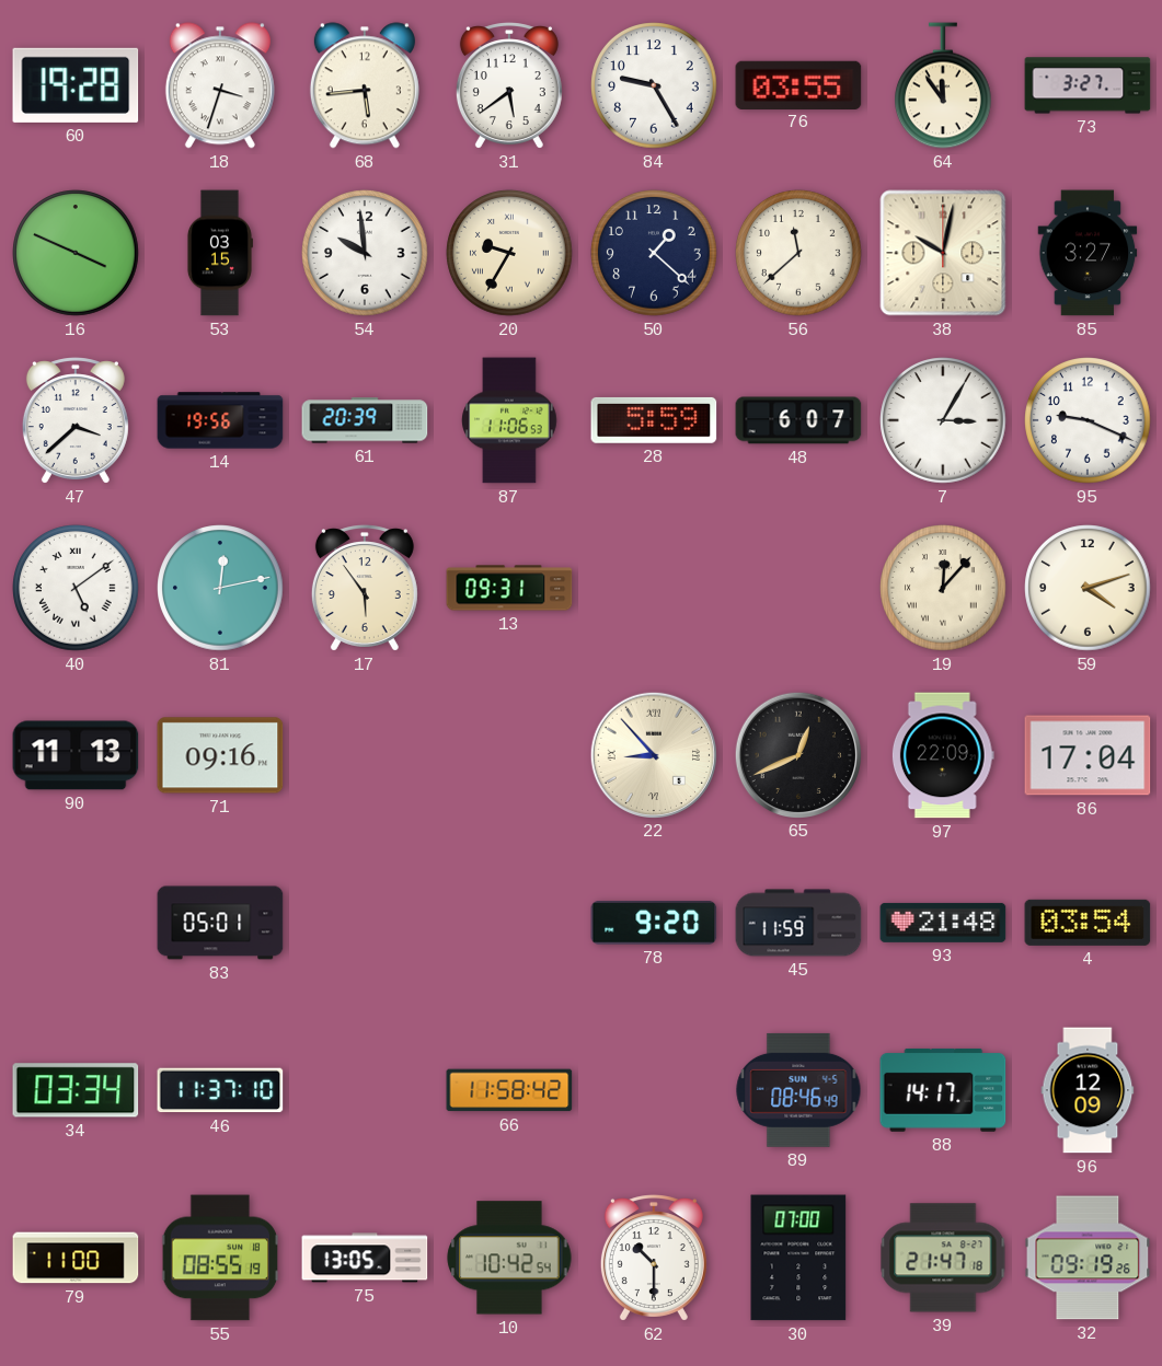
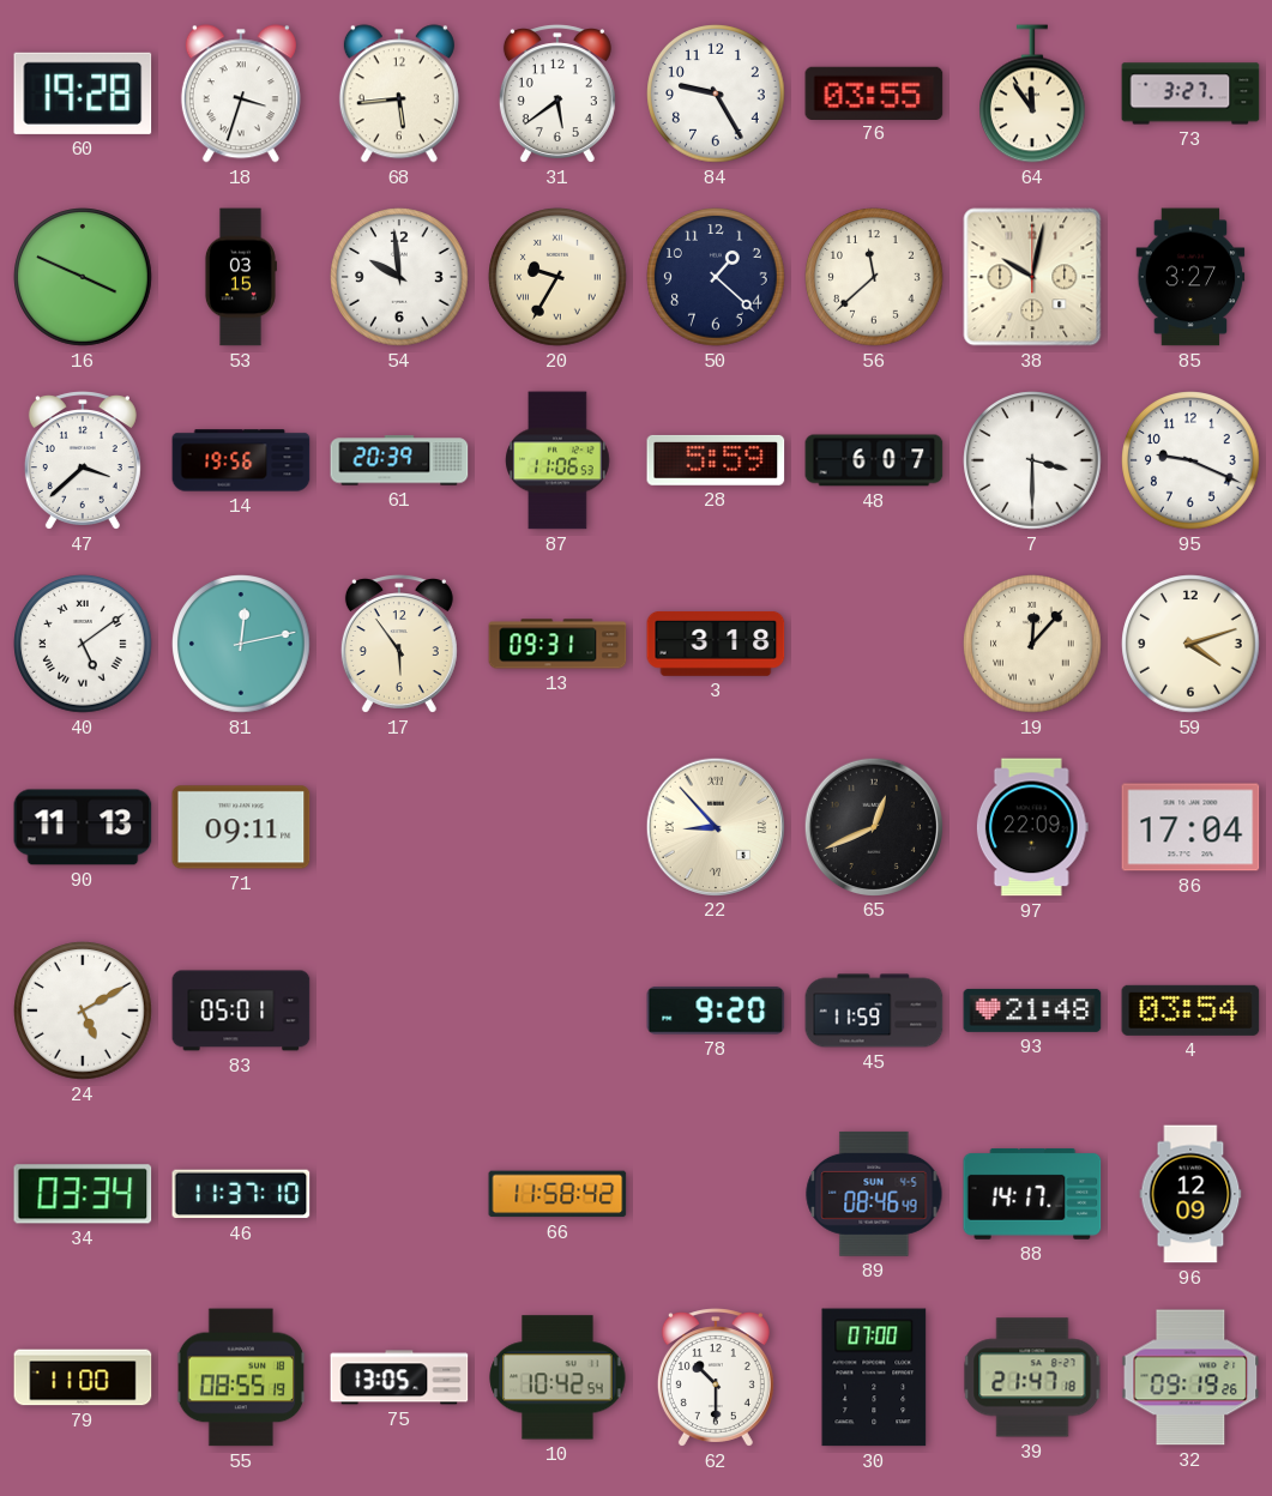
7: 3:05 -> 3:30
3: none -> 3:18
71: 09:16 -> 09:11
24: none -> 5:10
